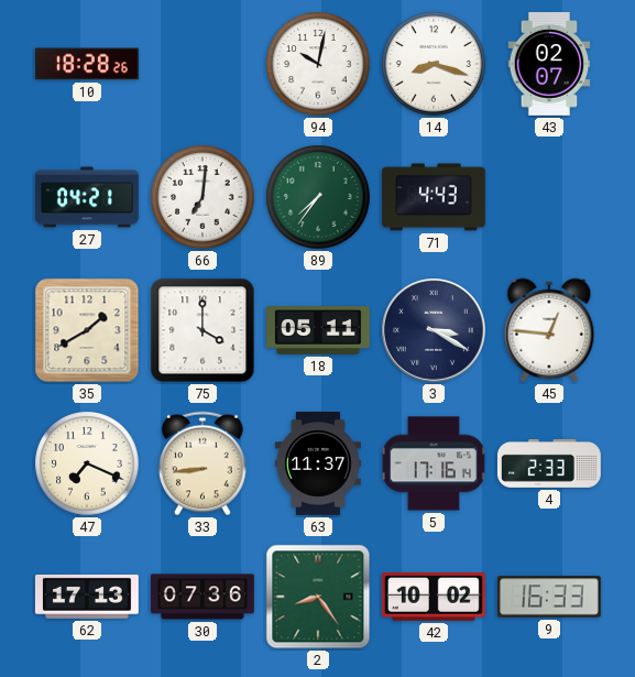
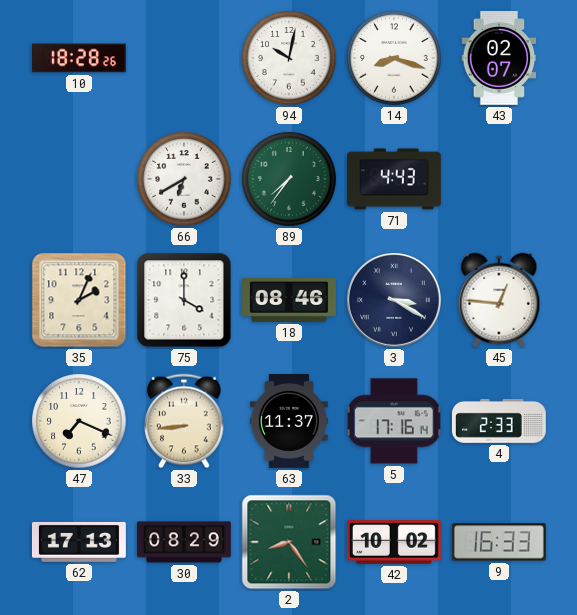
27: 04:21 -> none
66: 7:01 -> 6:40
35: 1:40 -> 2:04
18: 05:11 -> 08:46
30: 07:36 -> 08:29
